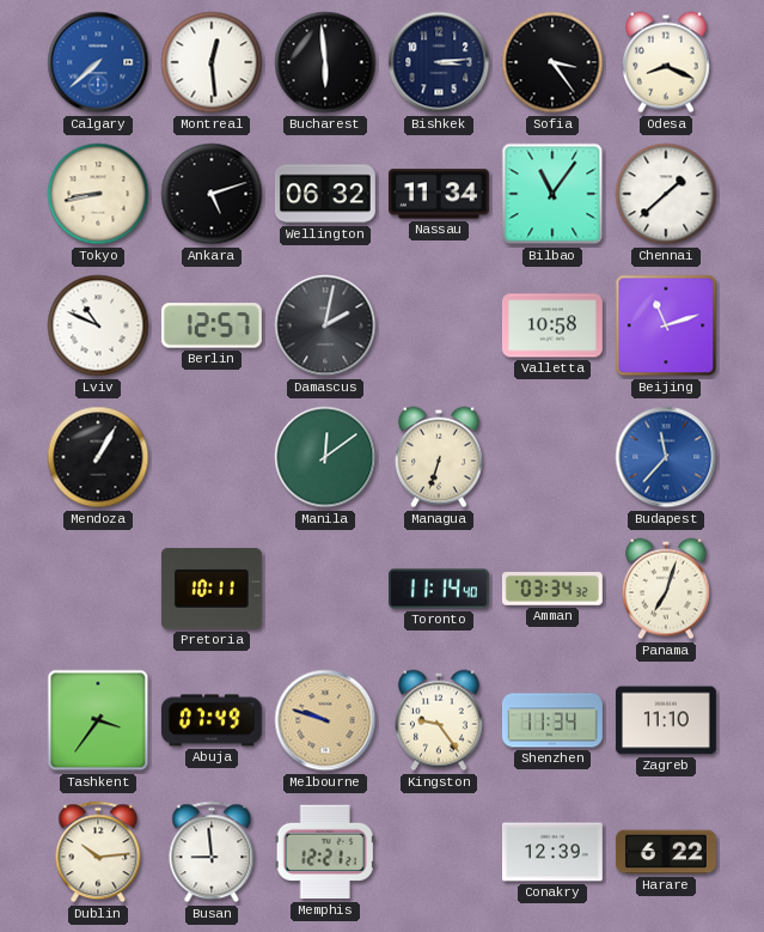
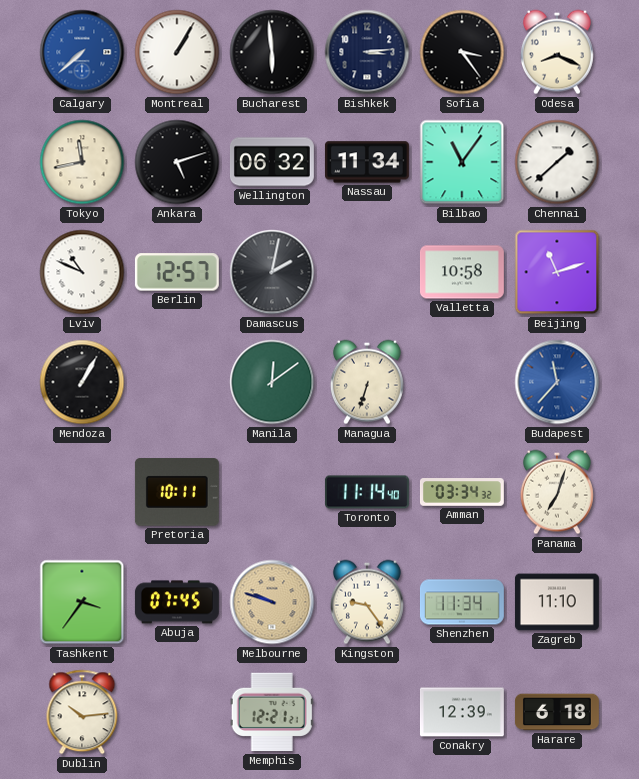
Montreal: 12:29 -> 1:05
Tokyo: 8:43 -> 11:43
Abuja: 07:49 -> 07:45
Busan: 8:59 -> none
Harare: 6:22 -> 6:18
